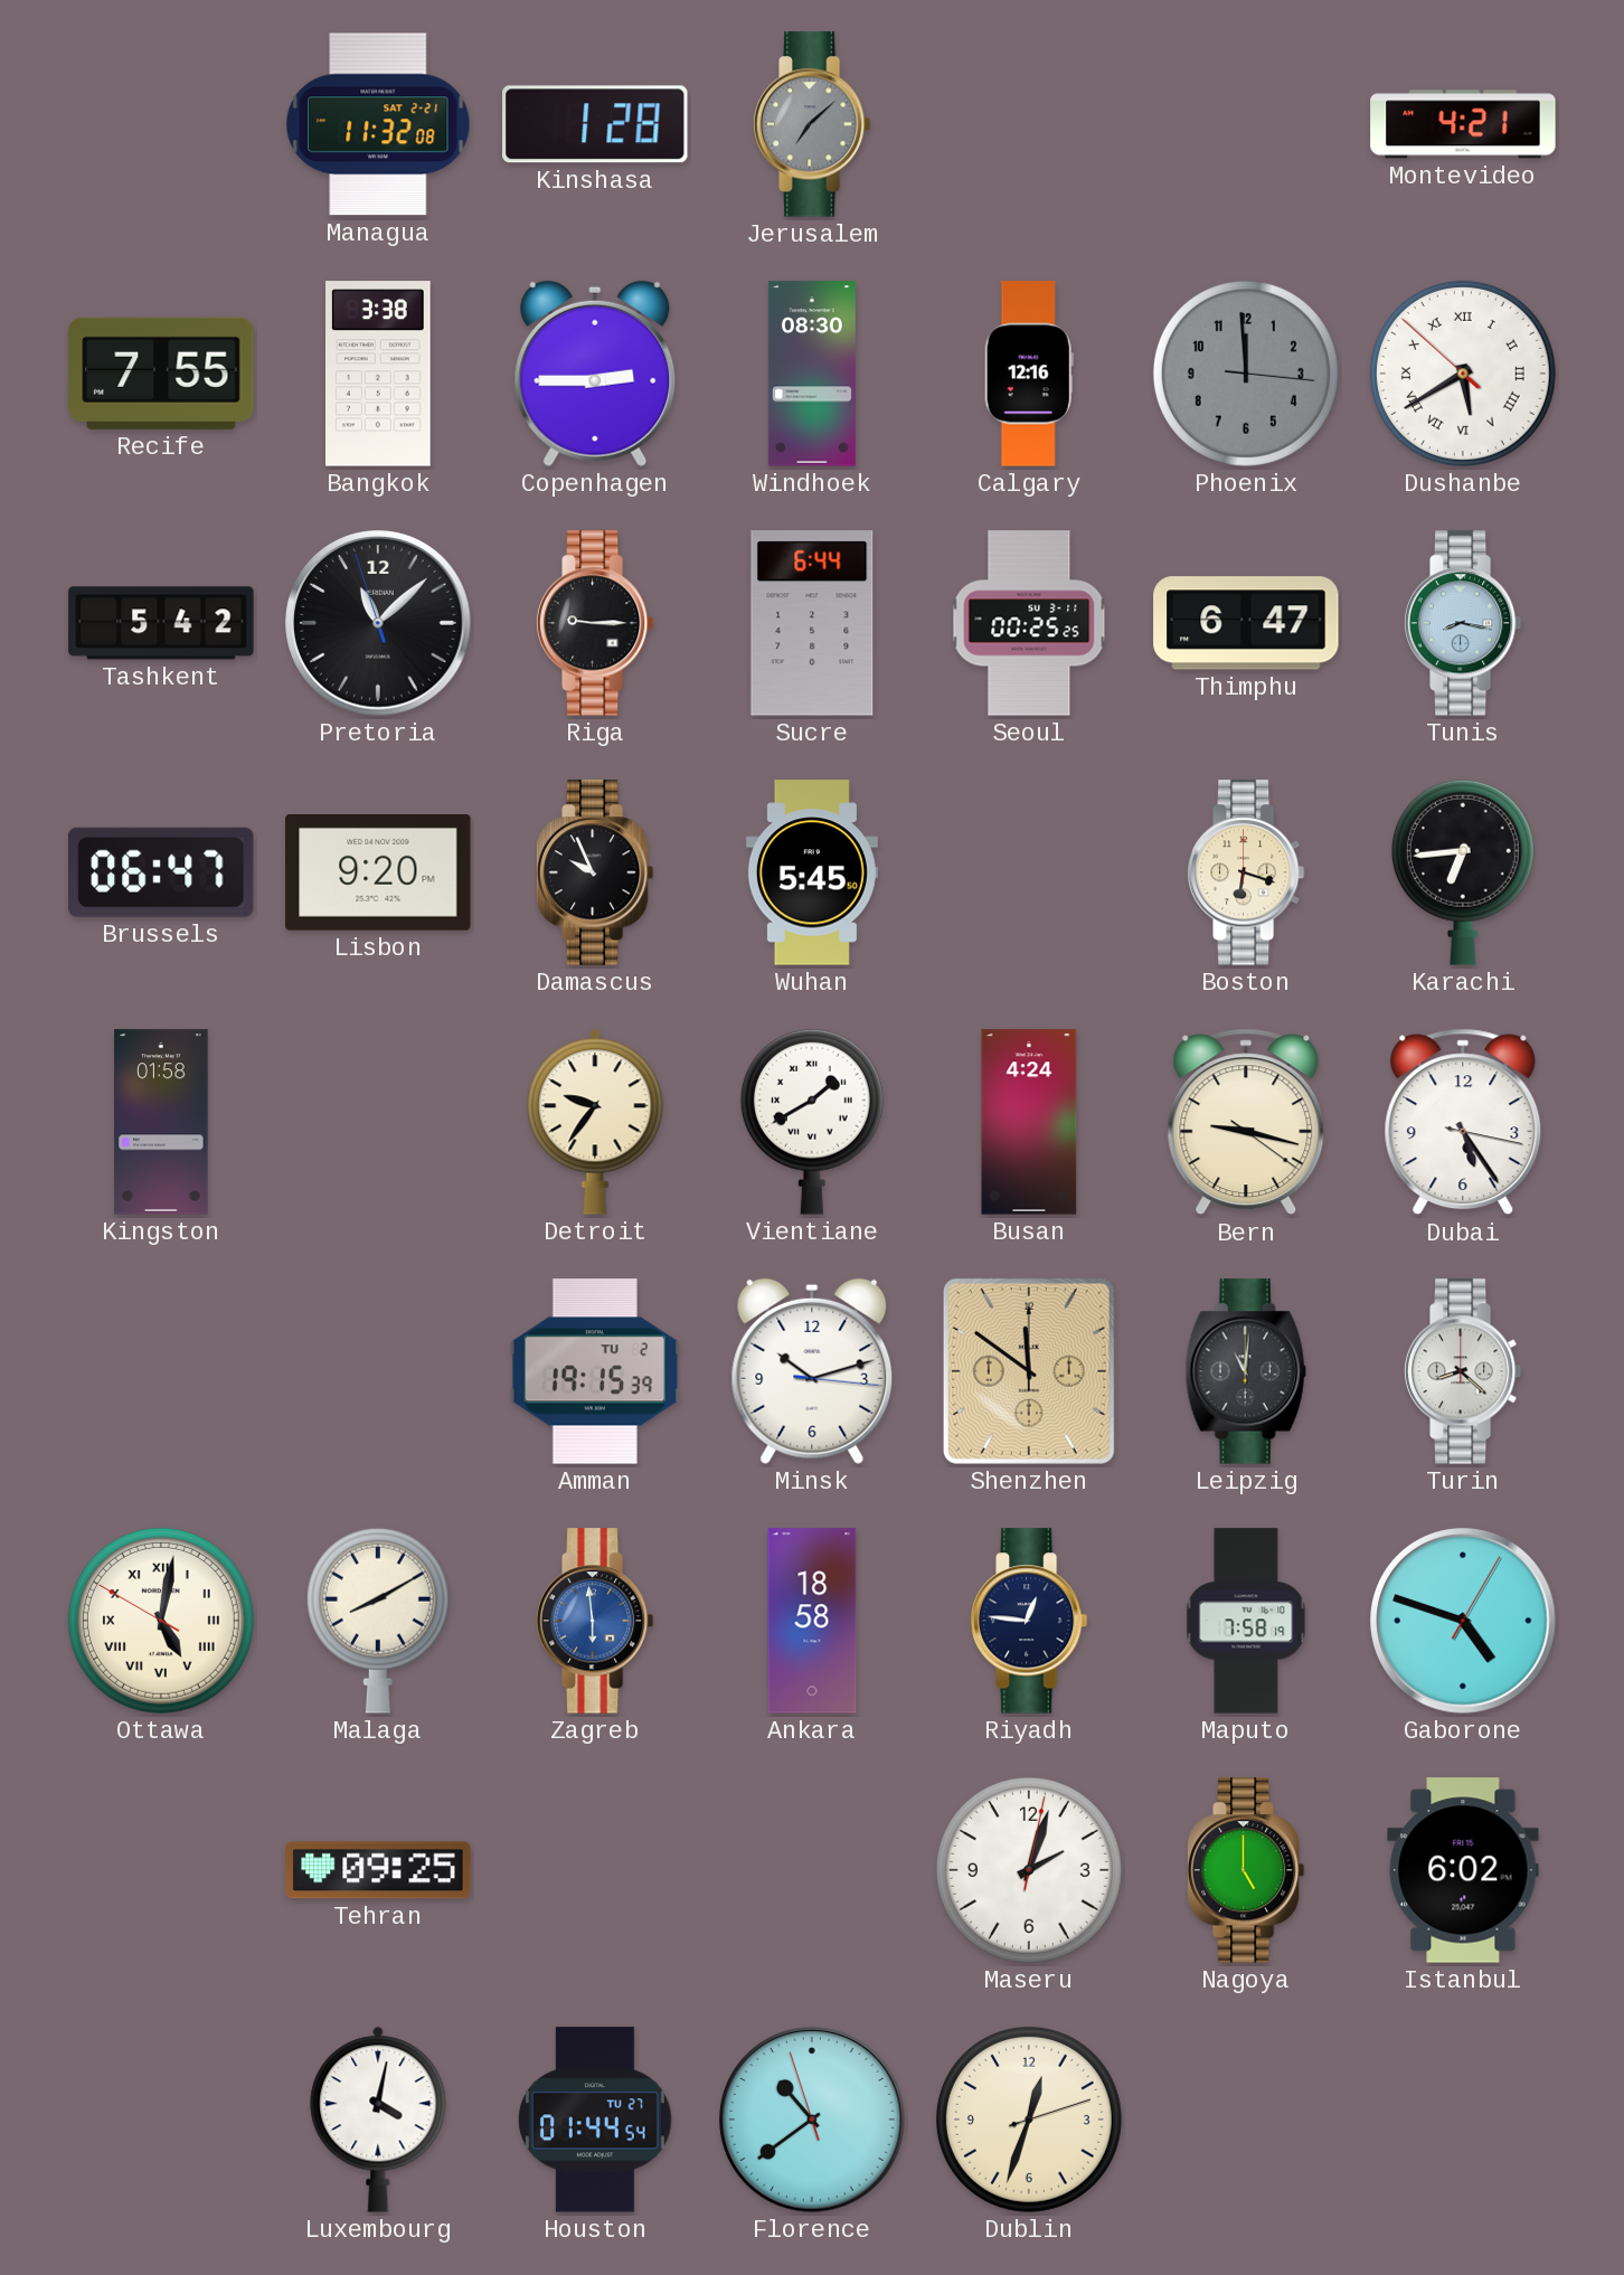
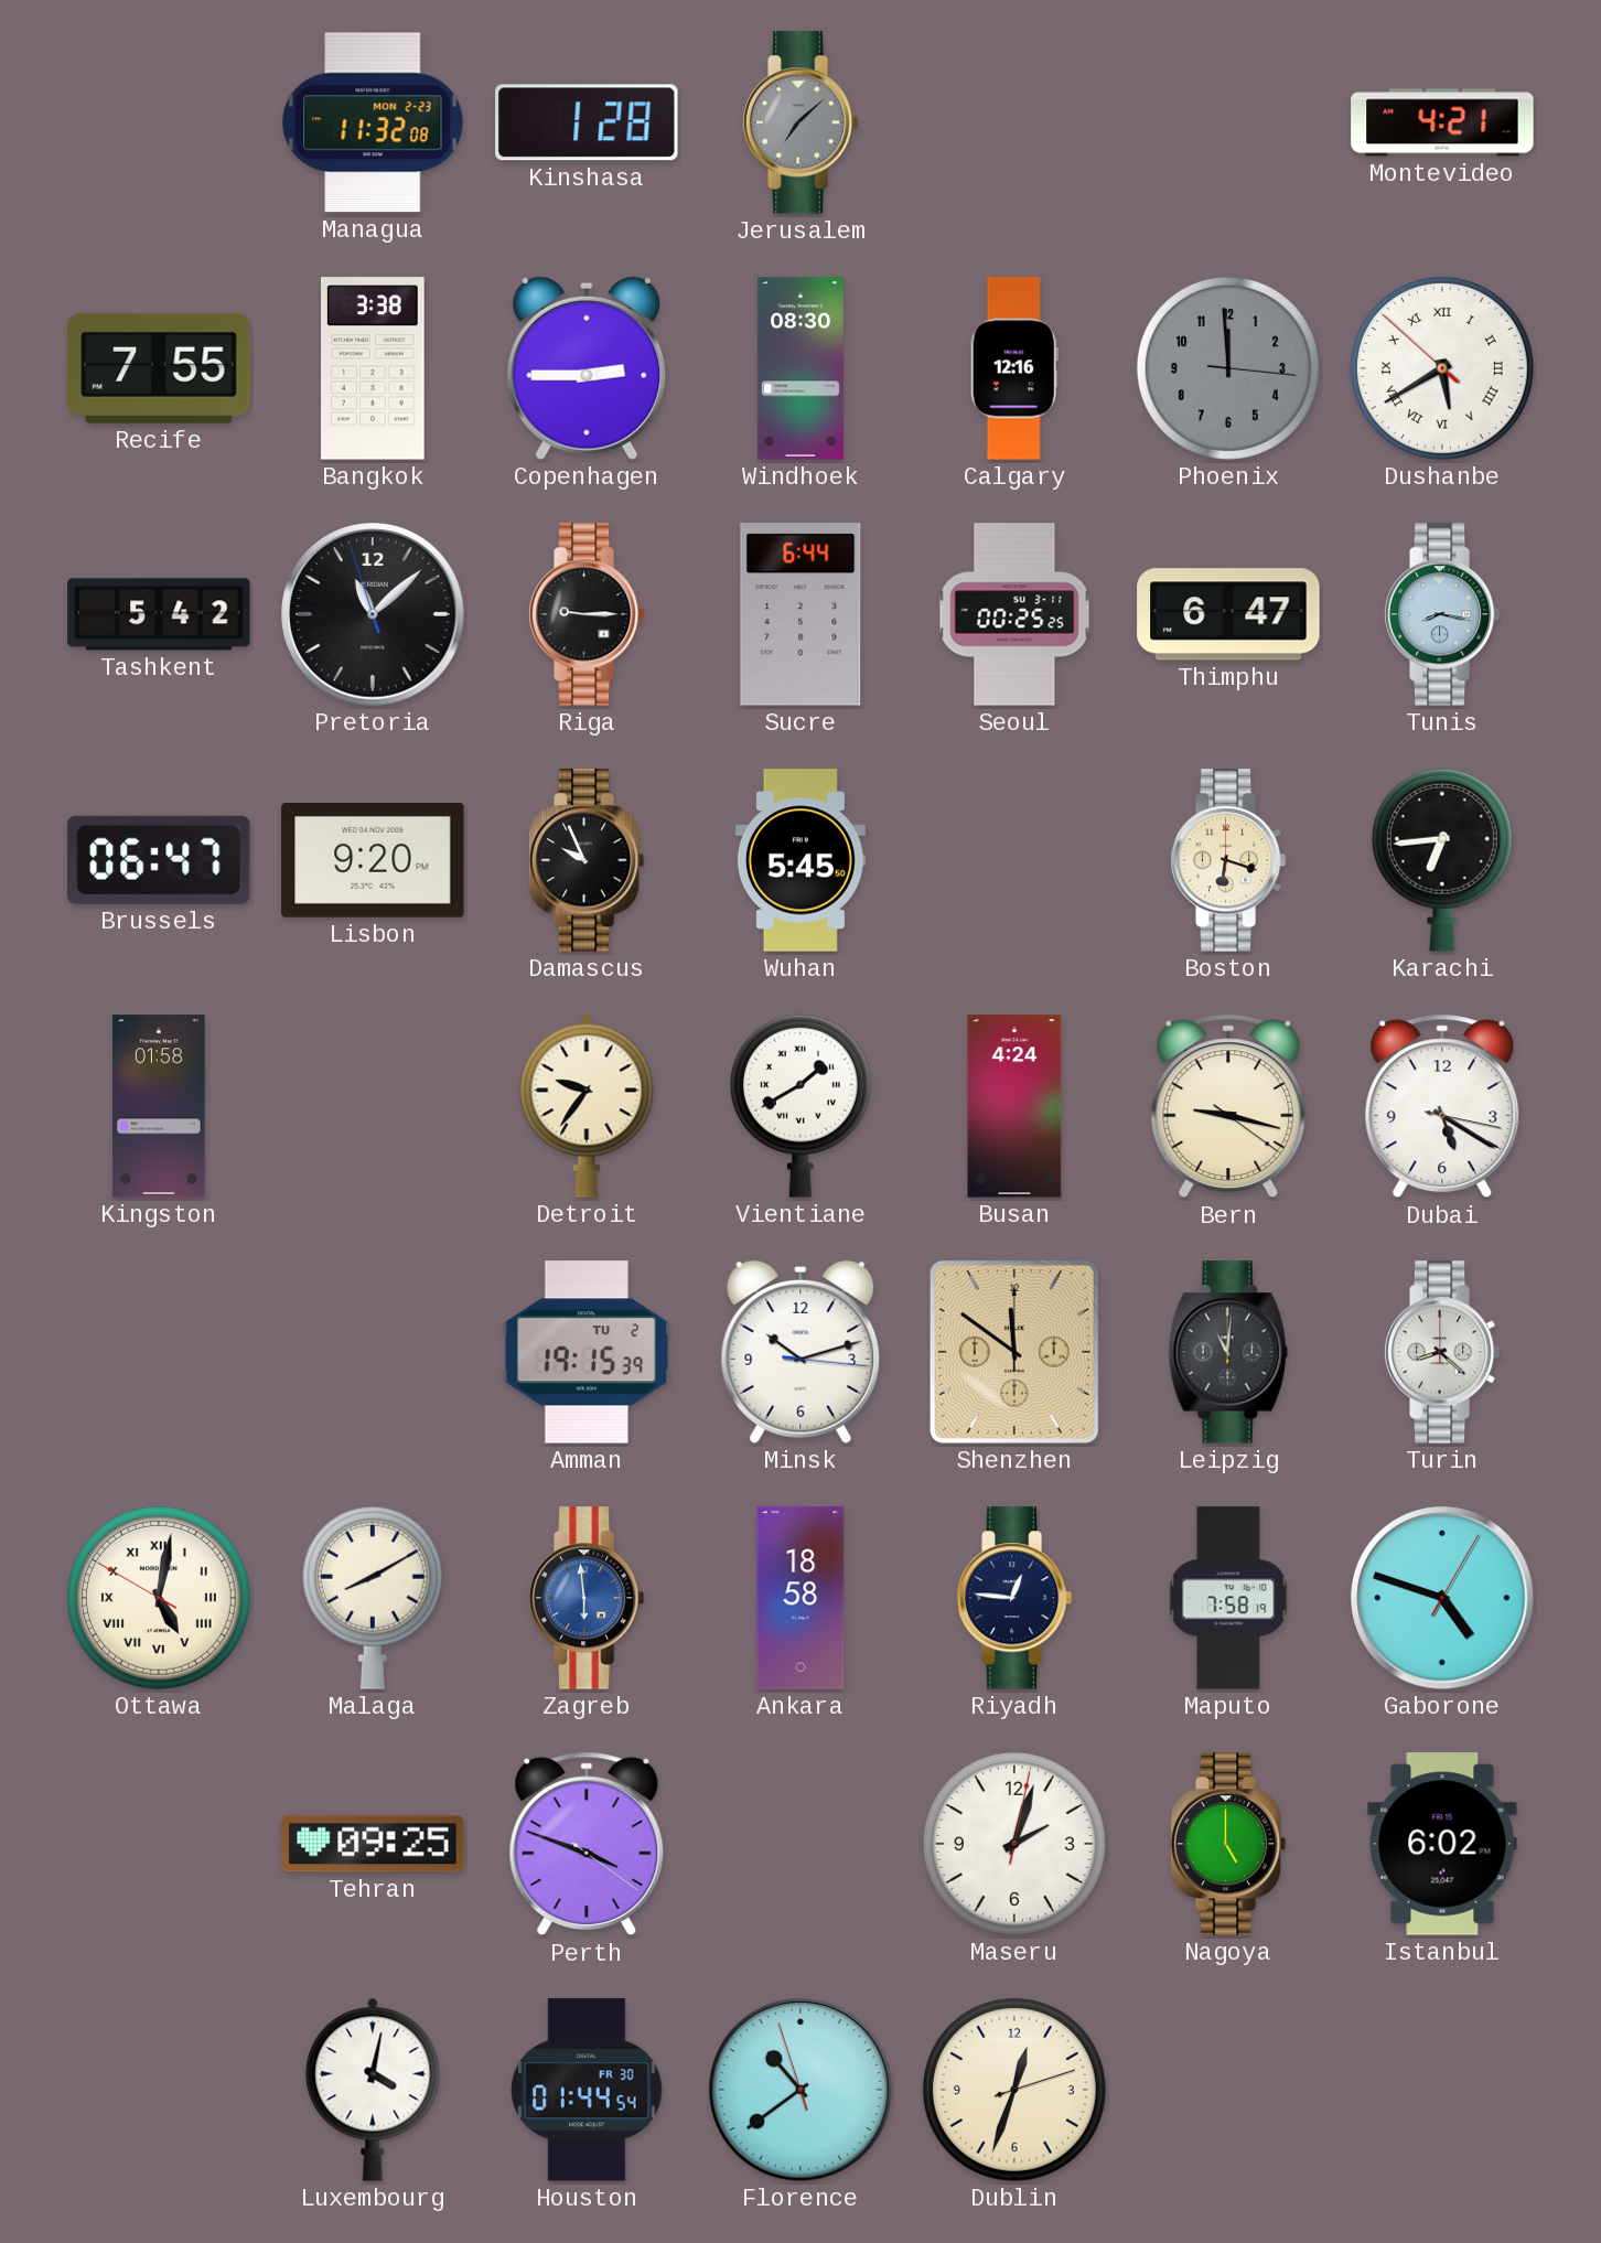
Managua date: SAT 2-21 -> MON 2-23
Dubai: 5:24 -> 5:20
Perth: none -> 3:48
Houston date: TU 27 -> FR 30
